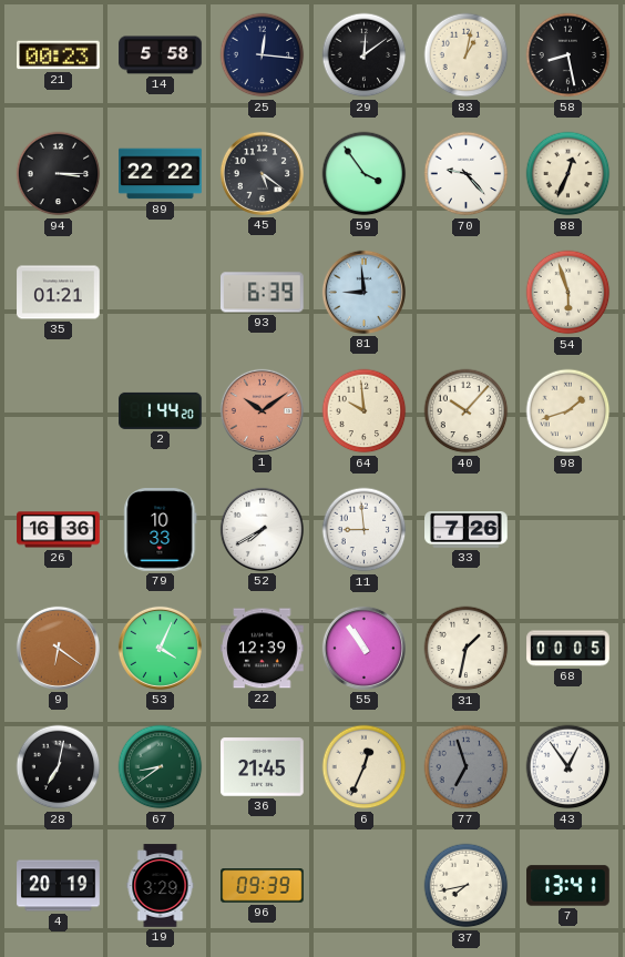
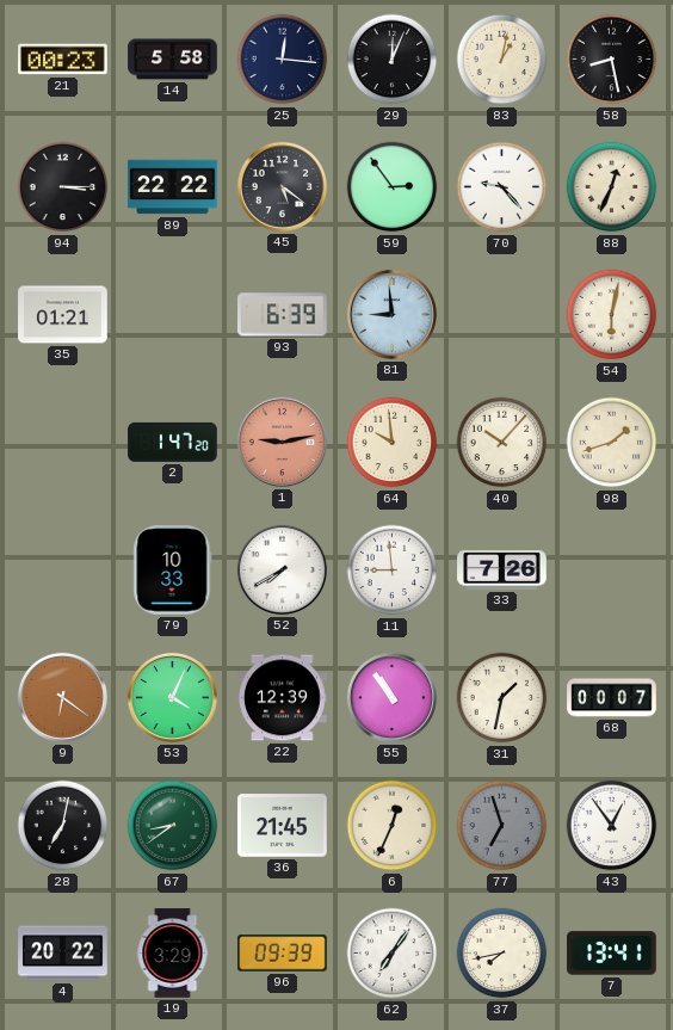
29: 12:09 -> 12:04
59: 3:54 -> 2:54
54: 5:57 -> 6:02
2: 1:44 -> 1:47
1: 10:09 -> 9:13
26: 16:36 -> none
68: 00:05 -> 00:07
4: 20:19 -> 20:22
62: none -> 7:06
